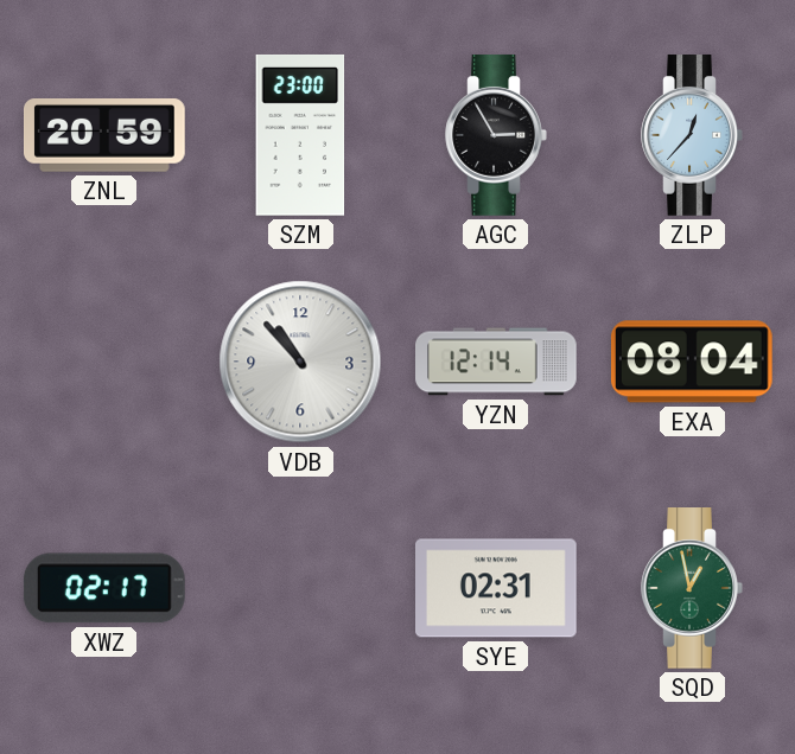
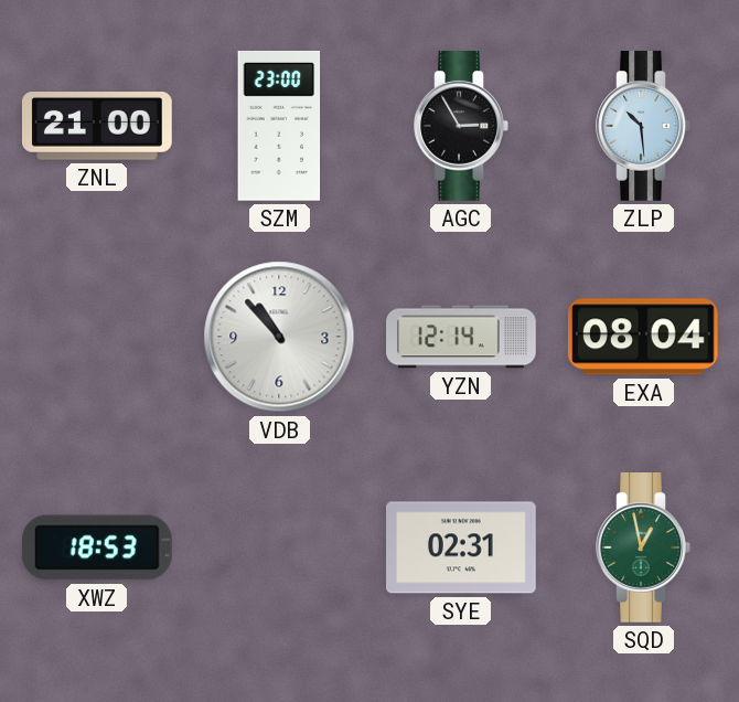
ZNL: 20:59 -> 21:00
ZLP: 12:37 -> 10:29
XWZ: 02:17 -> 18:53
